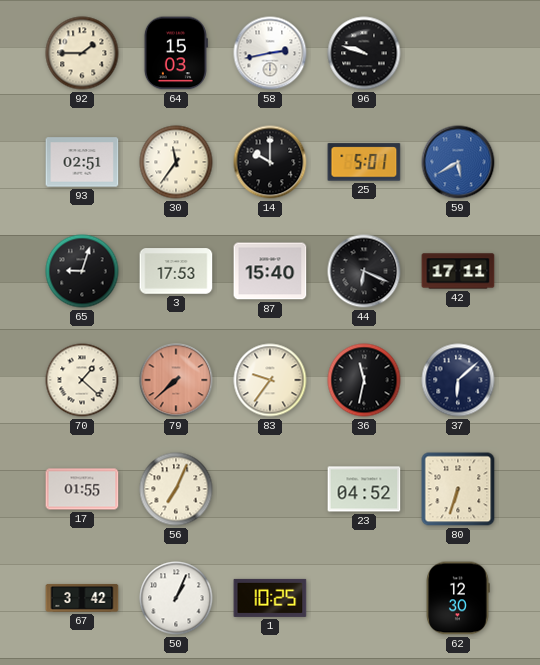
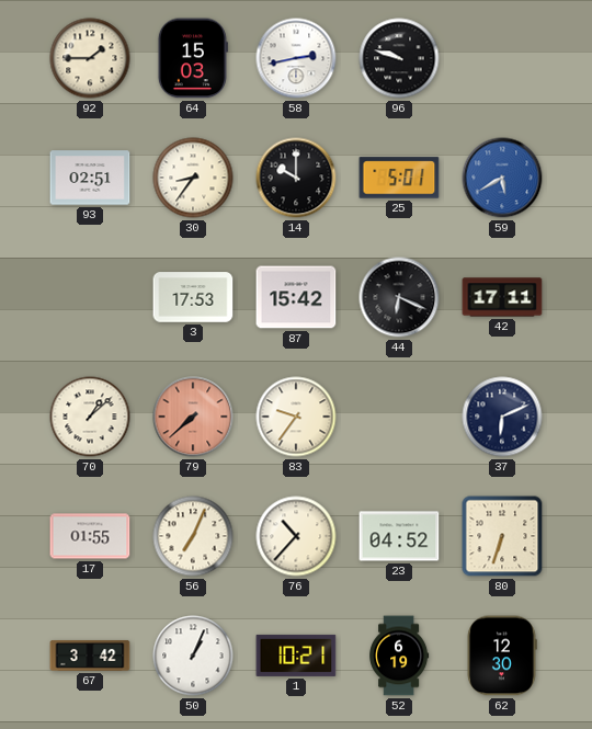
30: 11:36 -> 8:36
65: 9:03 -> none
87: 15:40 -> 15:42
70: 1:22 -> 1:08
36: 11:32 -> none
37: 6:08 -> 6:11
76: none -> 10:37
1: 10:25 -> 10:21
52: none -> 6:19
